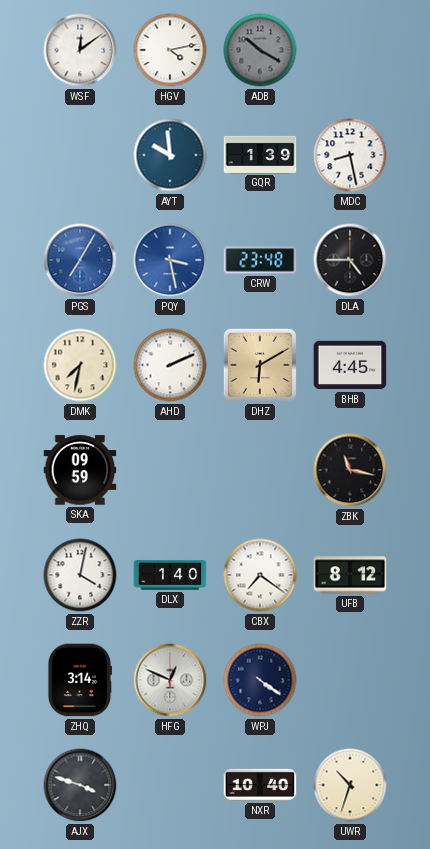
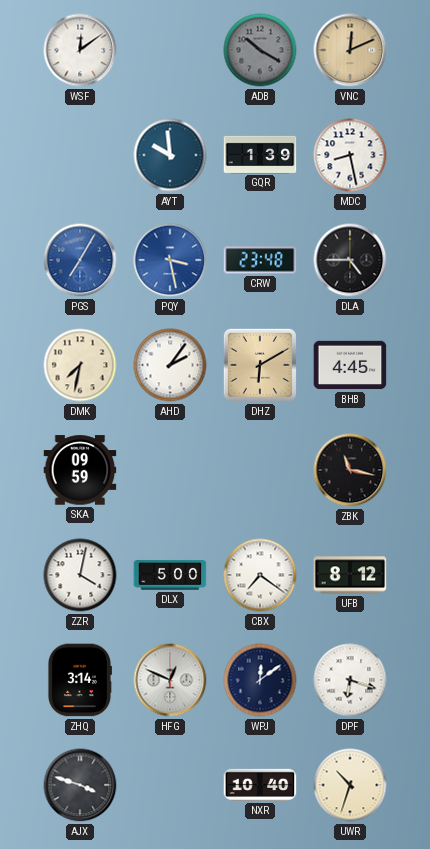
HGV: 4:13 -> none
VNC: none -> 12:11
AHD: 2:11 -> 2:06
DLX: 1:40 -> 5:00
WPJ: 4:21 -> 12:09
DPF: none -> 6:18
